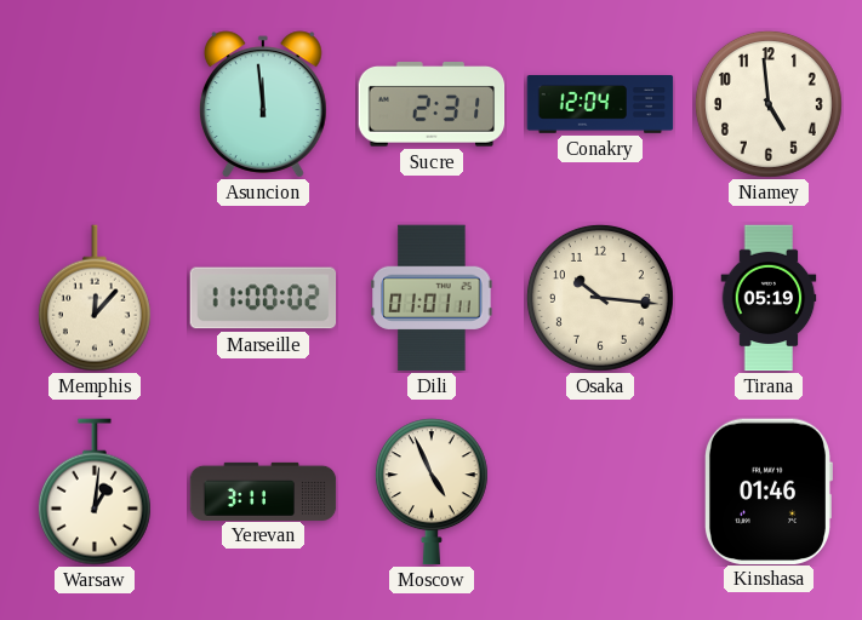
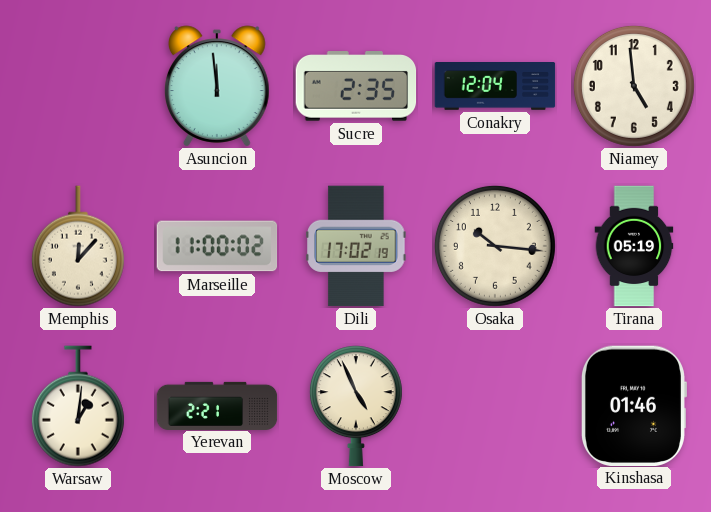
Sucre: 2:31 -> 2:35
Dili: 01:01 -> 17:02
Yerevan: 3:11 -> 2:21
